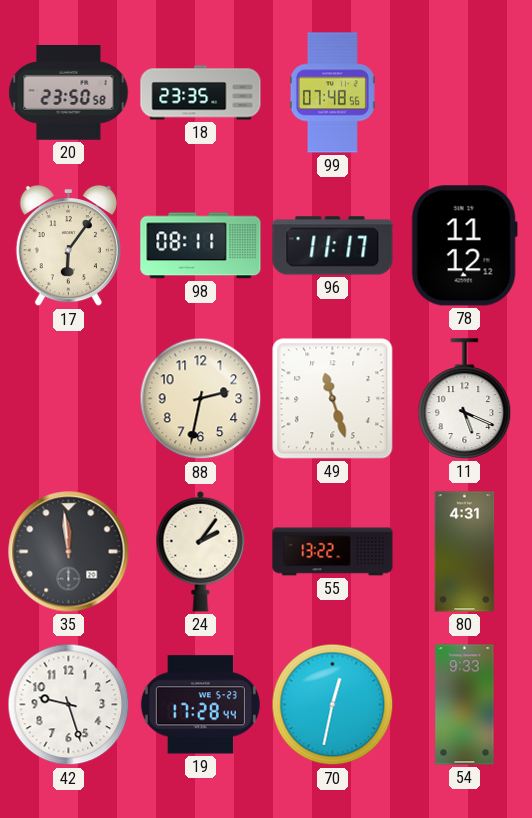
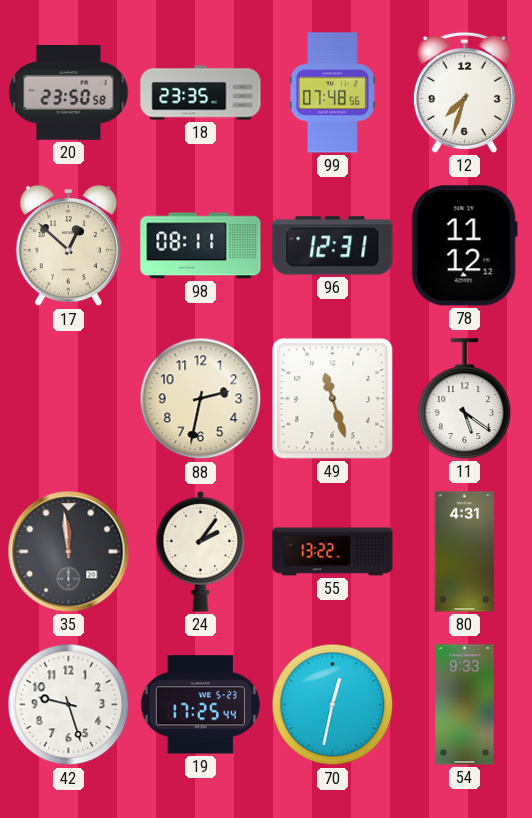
12: none -> 7:33
17: 6:06 -> 12:52
96: 11:17 -> 12:31
11: 5:19 -> 5:21
19: 17:28 -> 17:25
